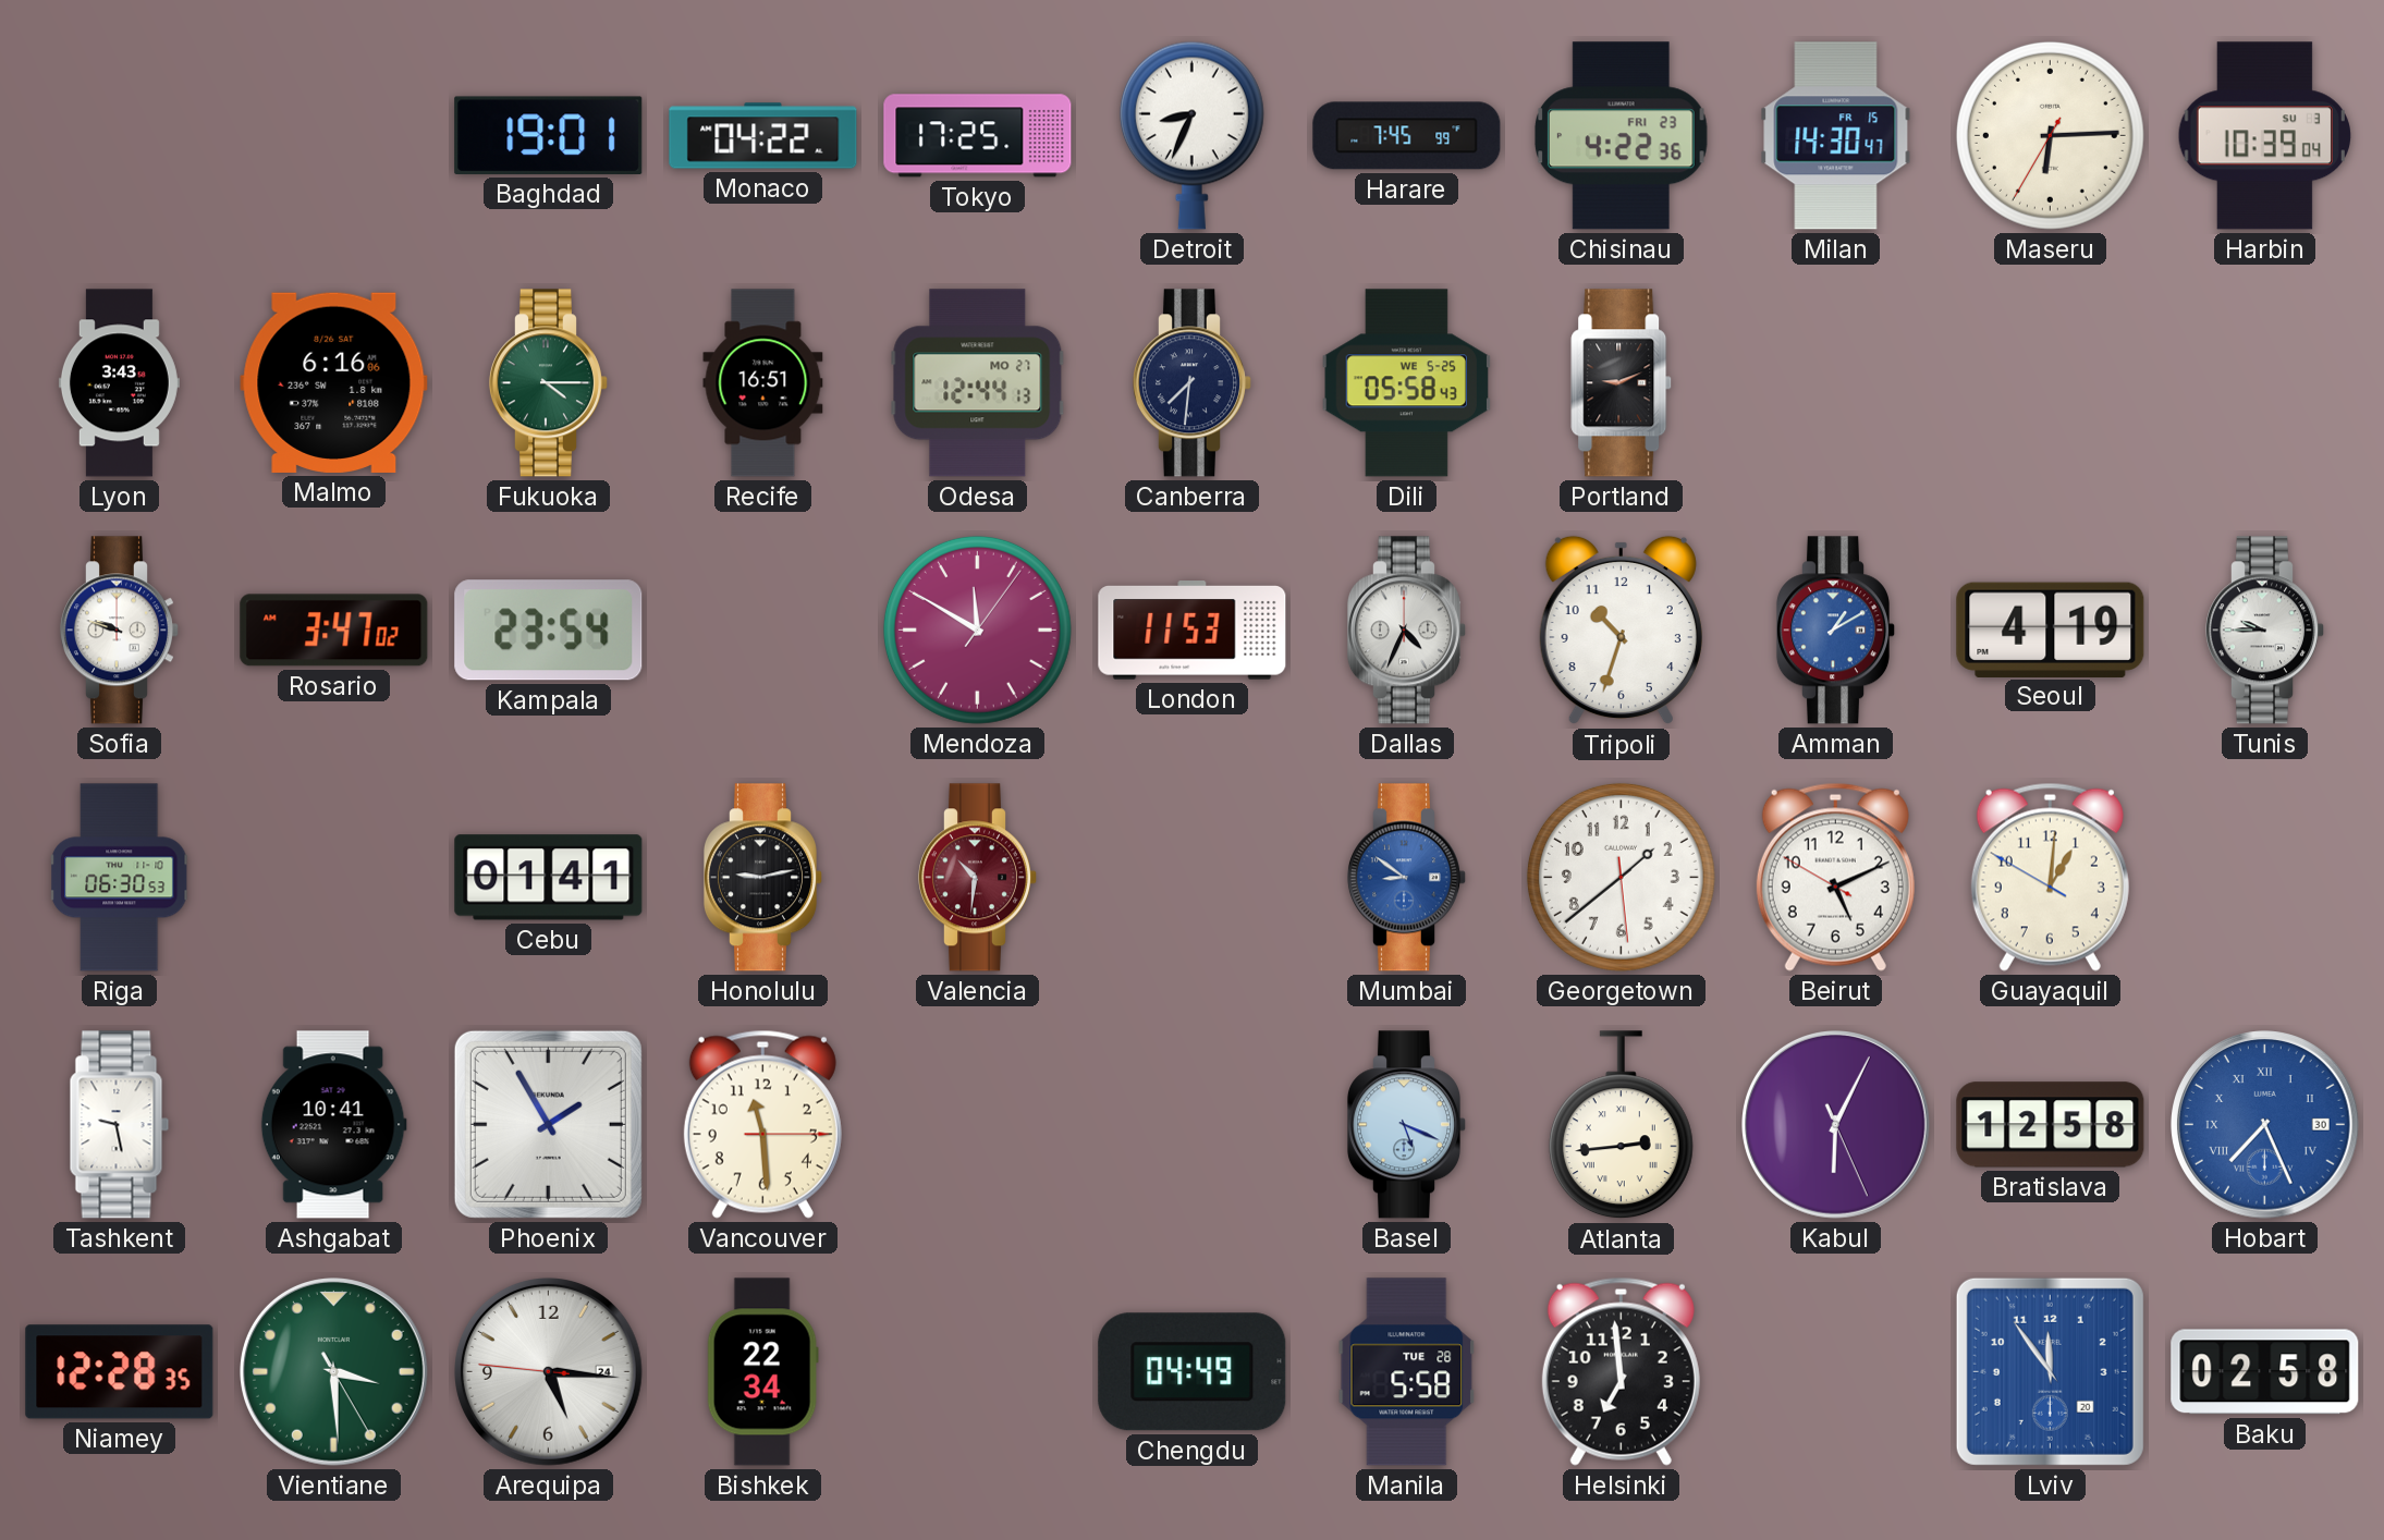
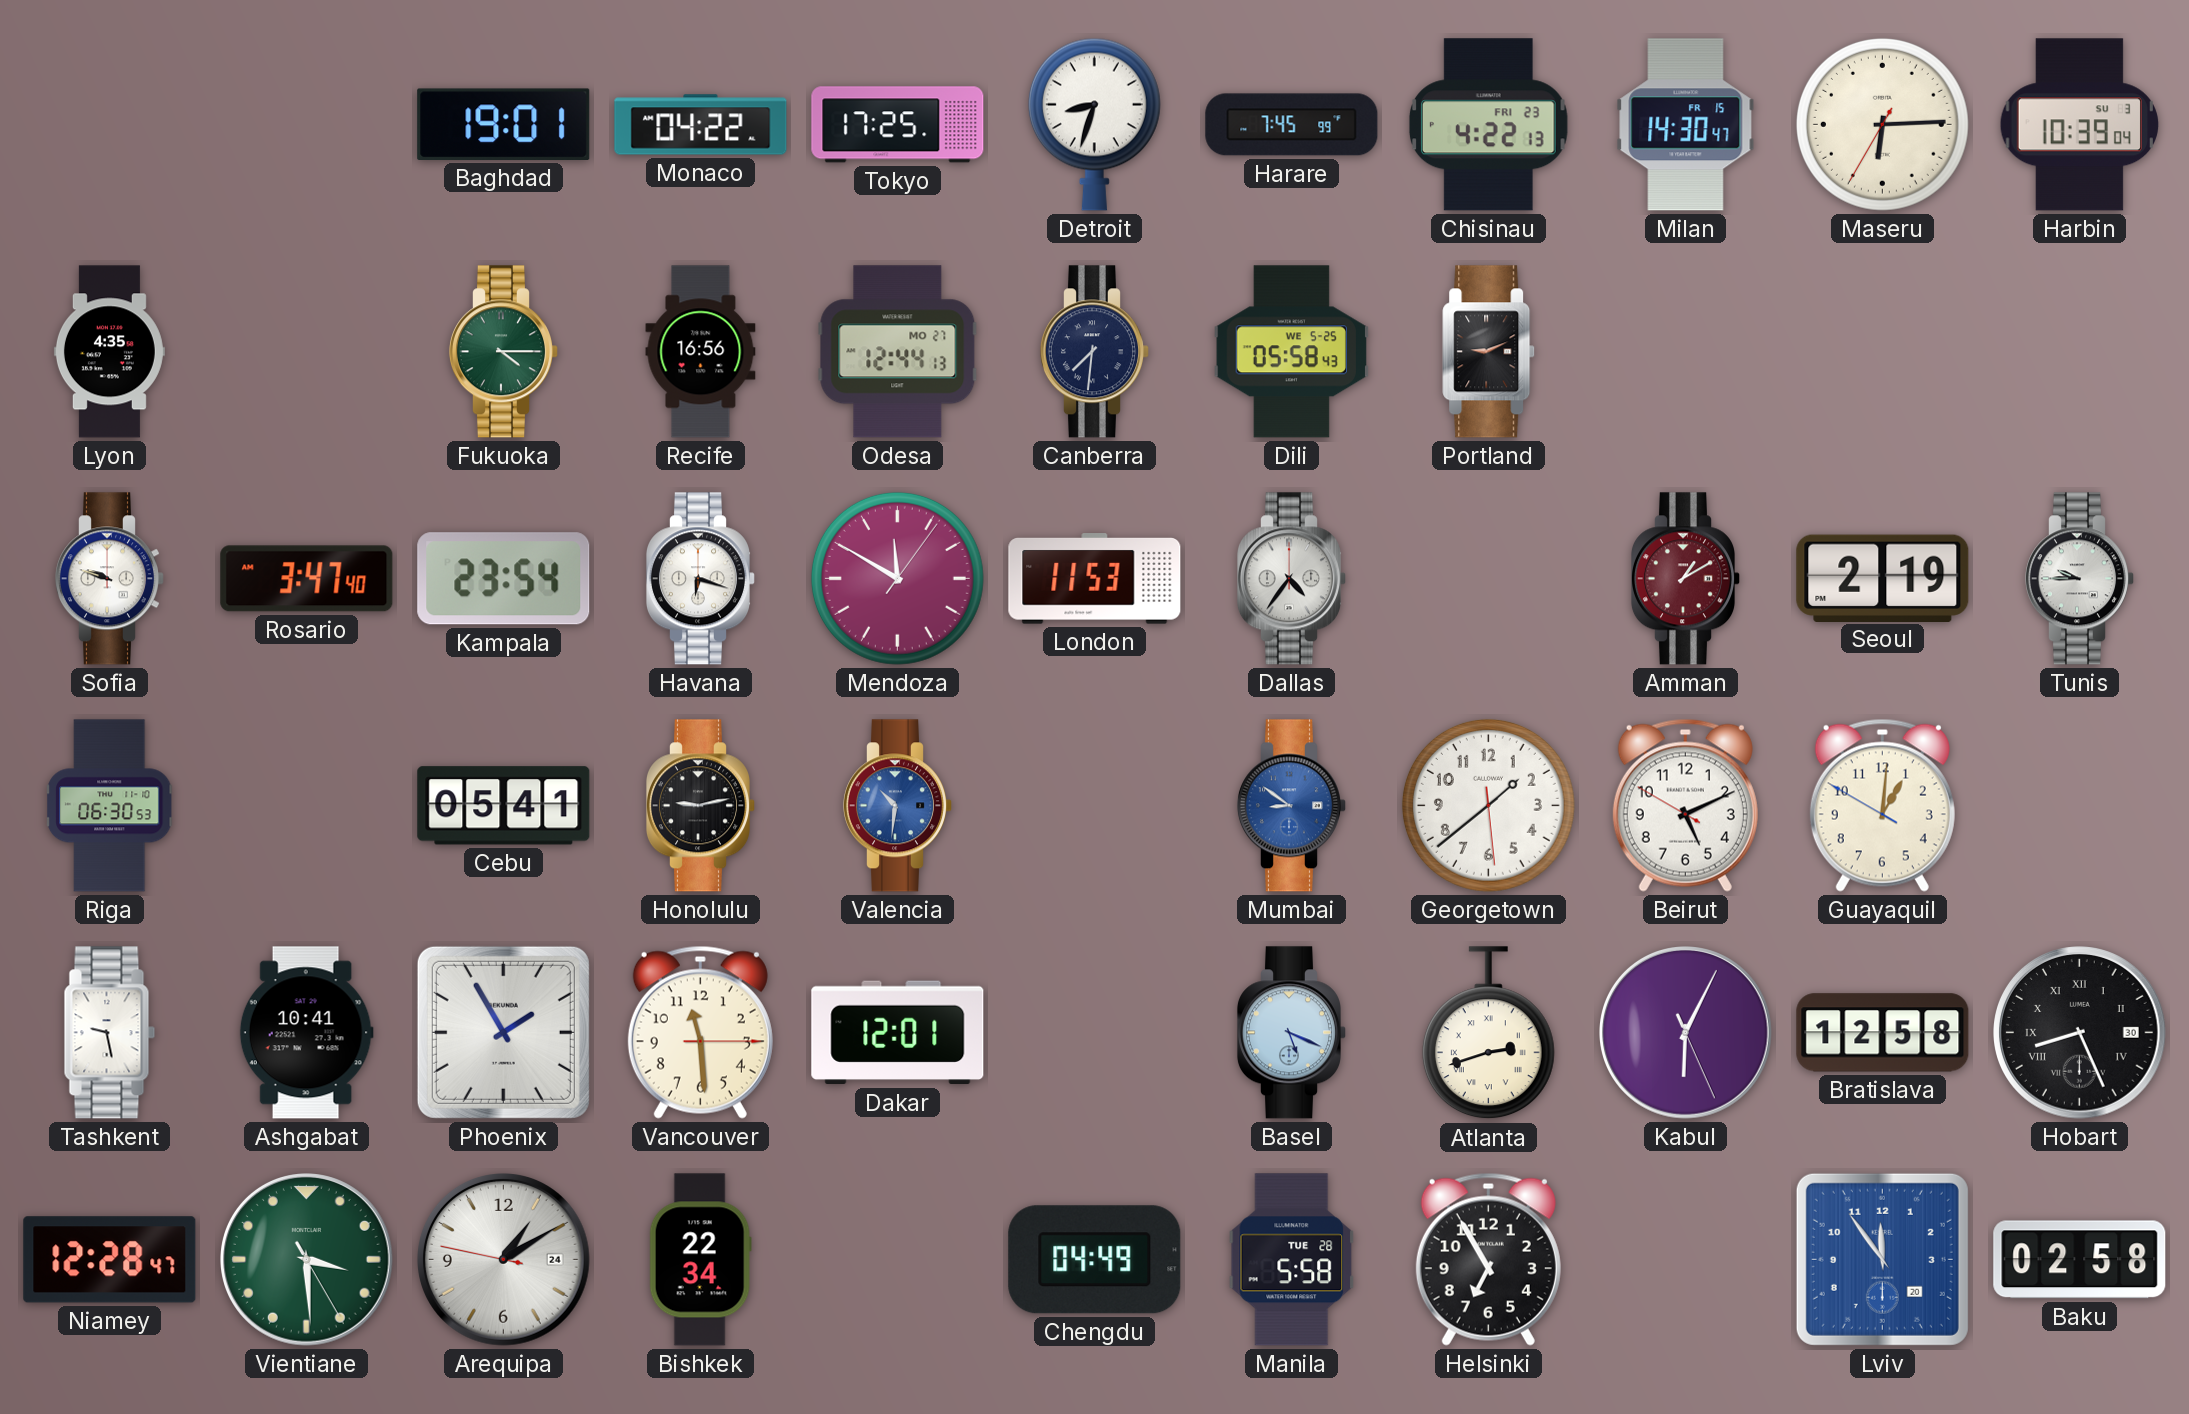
Detroit: 8:34 -> 8:33
Chisinau: 4:22:36 -> 4:22:13
Lyon: 3:43 -> 4:35
Malmo: 6:16 -> none
Recife: 16:51 -> 16:56
Rosario: 3:47:02 -> 3:47:40
Havana: none -> 6:18
Dallas: 4:34 -> 4:36
Tripoli: 10:33 -> none
Amman dial: blue -> burgundy
Seoul: 4:19 -> 2:19
Cebu: 01:41 -> 05:41
Valencia dial: burgundy -> blue
Dakar: none -> 12:01
Atlanta: 2:44 -> 2:42
Hobart: 7:26 -> 8:26
Hobart dial: blue -> black
Niamey: 12:28:35 -> 12:28:47
Arequipa: 5:15 -> 1:09
Helsinki: 6:59 -> 6:55
